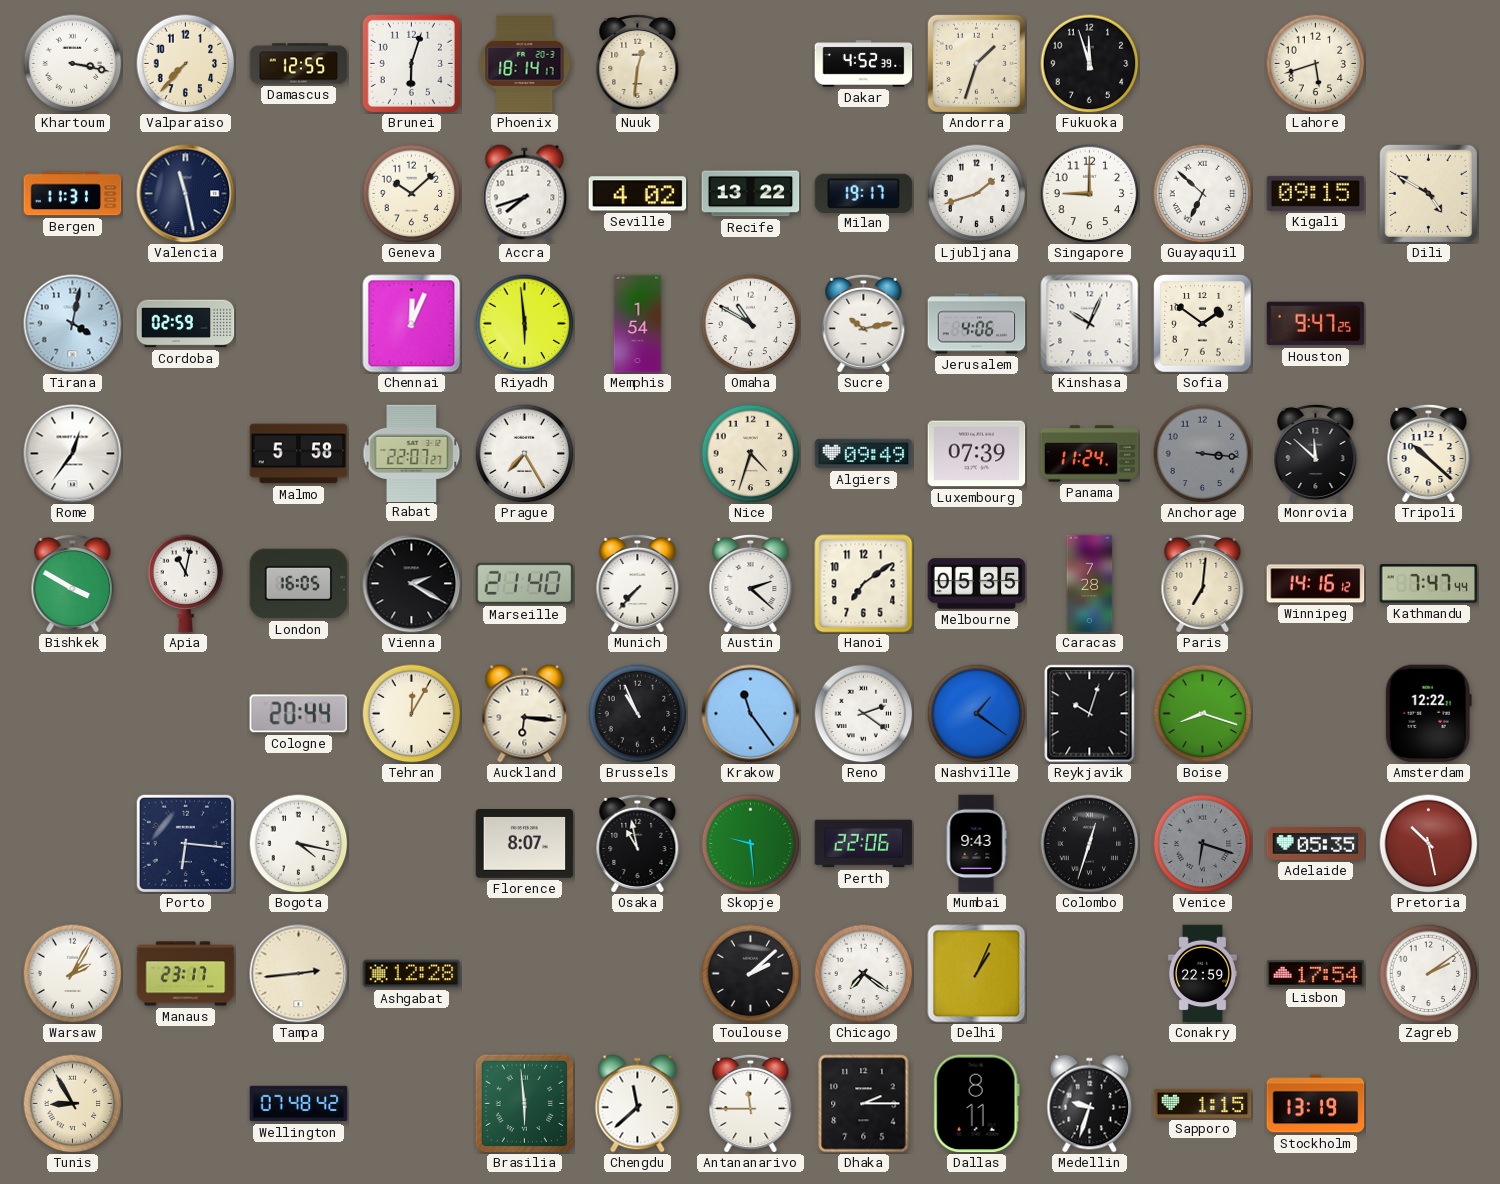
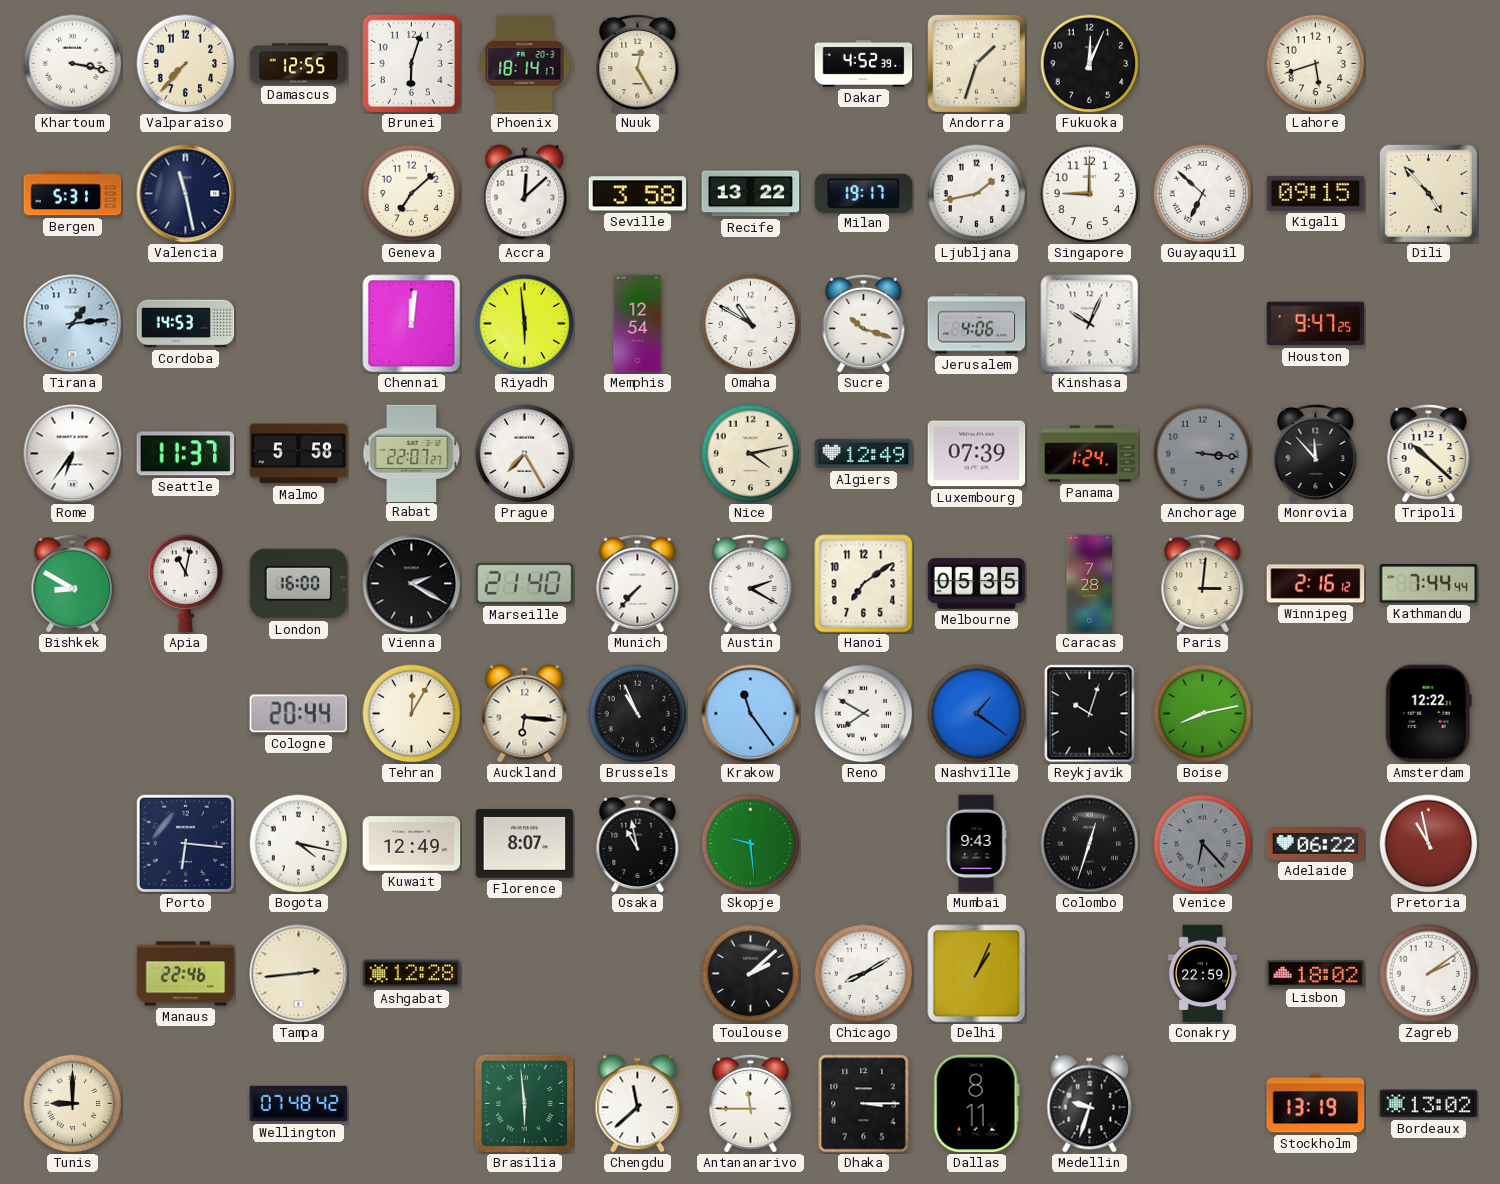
Nuuk: 12:31 -> 12:25
Fukuoka: 11:57 -> 12:04
Bergen: 11:31 -> 5:31
Geneva: 10:08 -> 7:08
Accra: 7:42 -> 12:08
Seville: 4:02 -> 3:58
Ljubljana: 1:42 -> 1:43
Dili: 4:50 -> 4:53
Tirana: 4:02 -> 1:14
Cordoba: 02:59 -> 14:53
Chennai: 12:04 -> 12:01
Memphis: 1:54 -> 12:54
Sucre: 10:13 -> 10:18
Sofia: 1:51 -> none
Rome: 12:36 -> 6:36
Seattle: none -> 11:37
Nice: 4:33 -> 4:13
Algiers: 09:49 -> 12:49
Panama: 11:24 -> 1:24
Monrovia: 11:52 -> 11:53
Bishkek: 3:50 -> 8:50
London: 16:05 -> 16:00
Austin: 2:22 -> 2:20
Paris: 7:01 -> 3:01
Winnipeg: 14:16 -> 2:16
Kathmandu: 7:47 -> 7:44
Reno: 2:21 -> 7:50
Boise: 8:18 -> 8:13
Kuwait: none -> 12:49
Perth: 22:06 -> none
Venice: 6:18 -> 6:23
Adelaide: 05:35 -> 06:22
Pretoria: 10:28 -> 10:58
Warsaw: 2:05 -> none
Manaus: 23:17 -> 22:46
Chicago: 7:21 -> 8:10
Lisbon: 17:54 -> 18:02
Tunis: 8:55 -> 9:00
Dhaka: 2:15 -> 3:15
Sapporo: 1:15 -> none
Bordeaux: none -> 13:02
